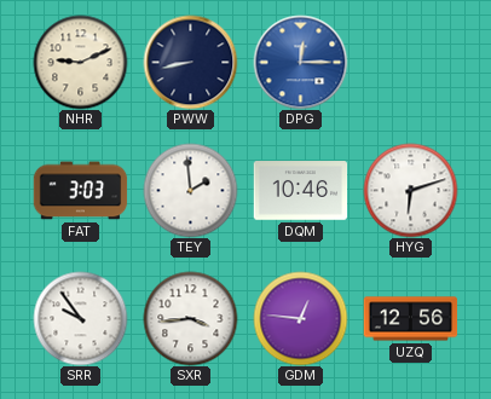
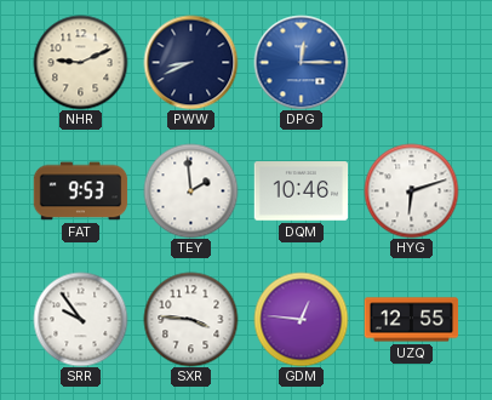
PWW: 8:43 -> 8:41
FAT: 3:03 -> 9:53
SXR: 3:44 -> 3:46
UZQ: 12:56 -> 12:55
